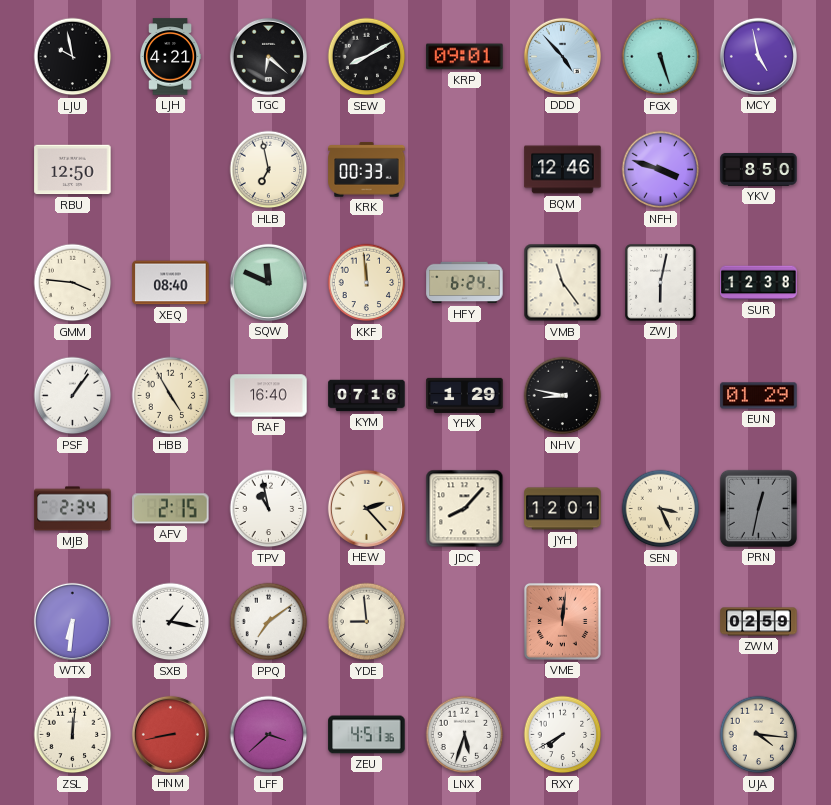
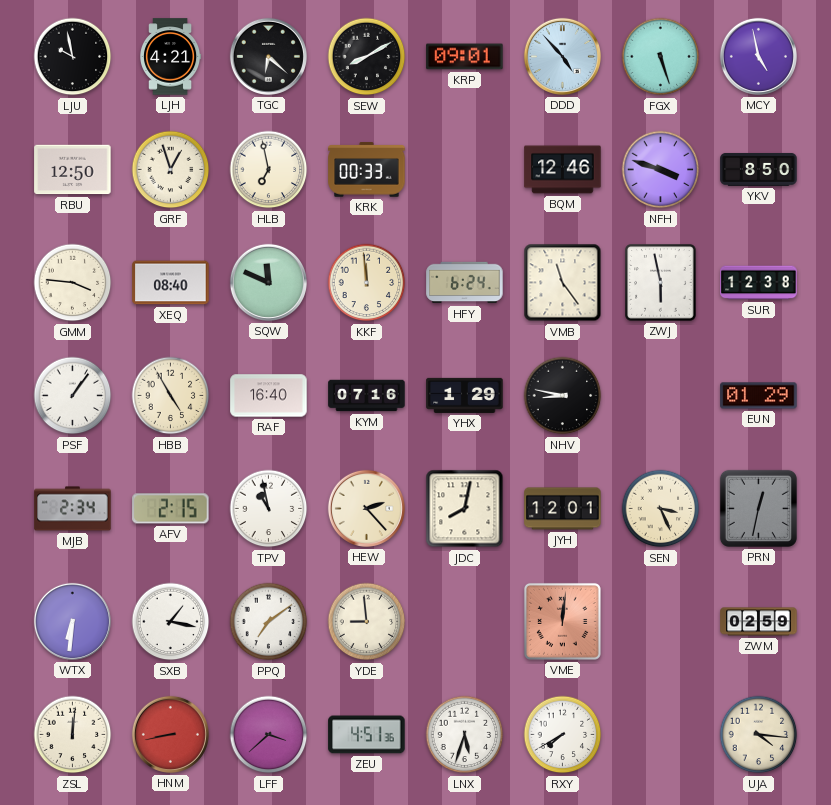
GRF: none -> 12:57
ZWJ: 6:02 -> 5:58
JDC: 8:07 -> 8:02
